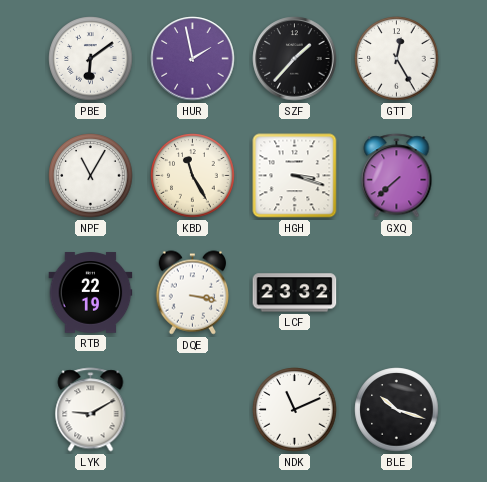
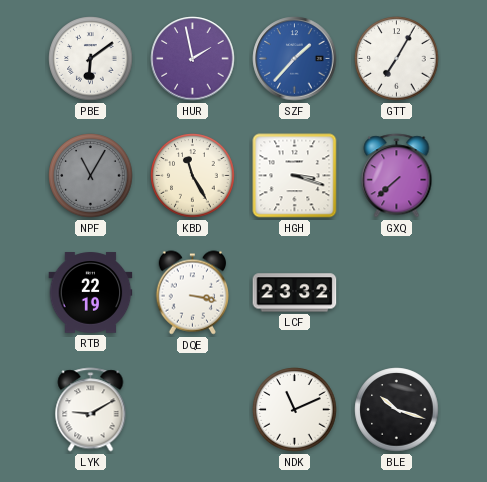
SZF dial: black -> blue
GTT: 12:25 -> 7:05
NPF dial: white -> grey
